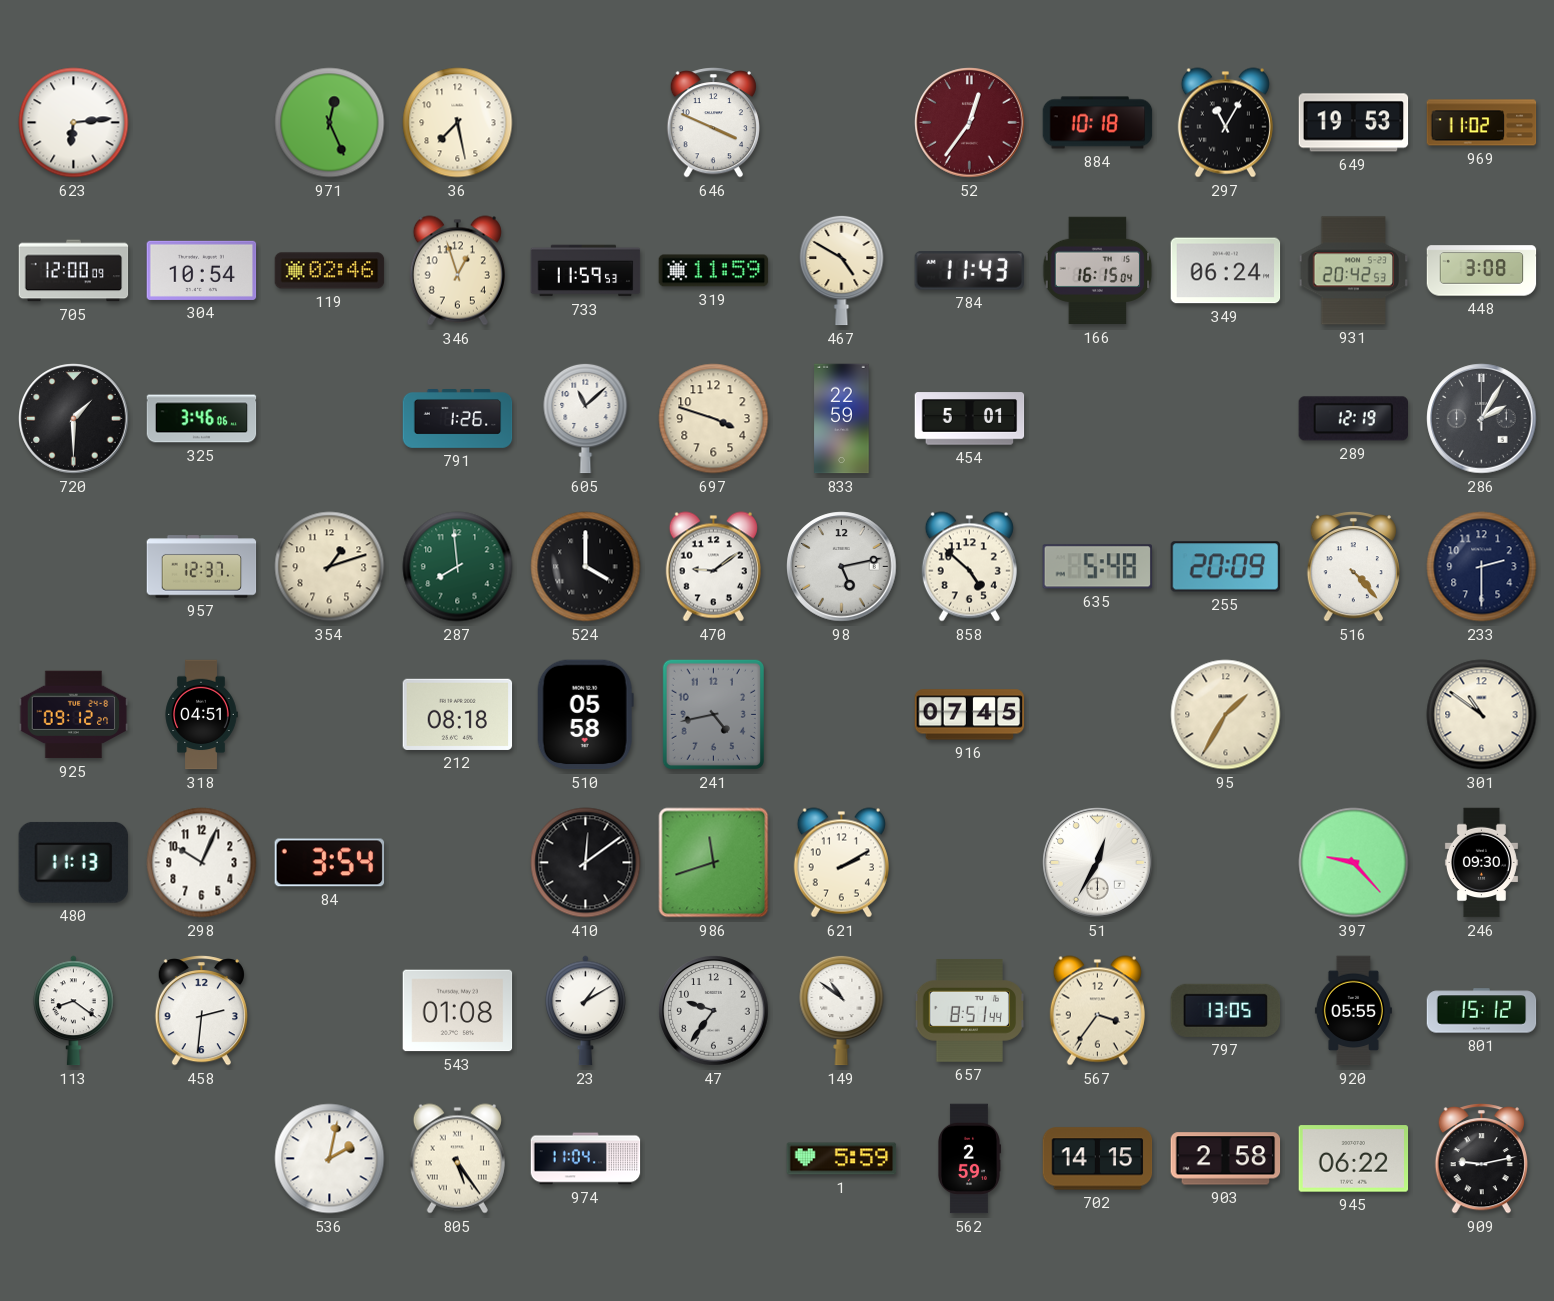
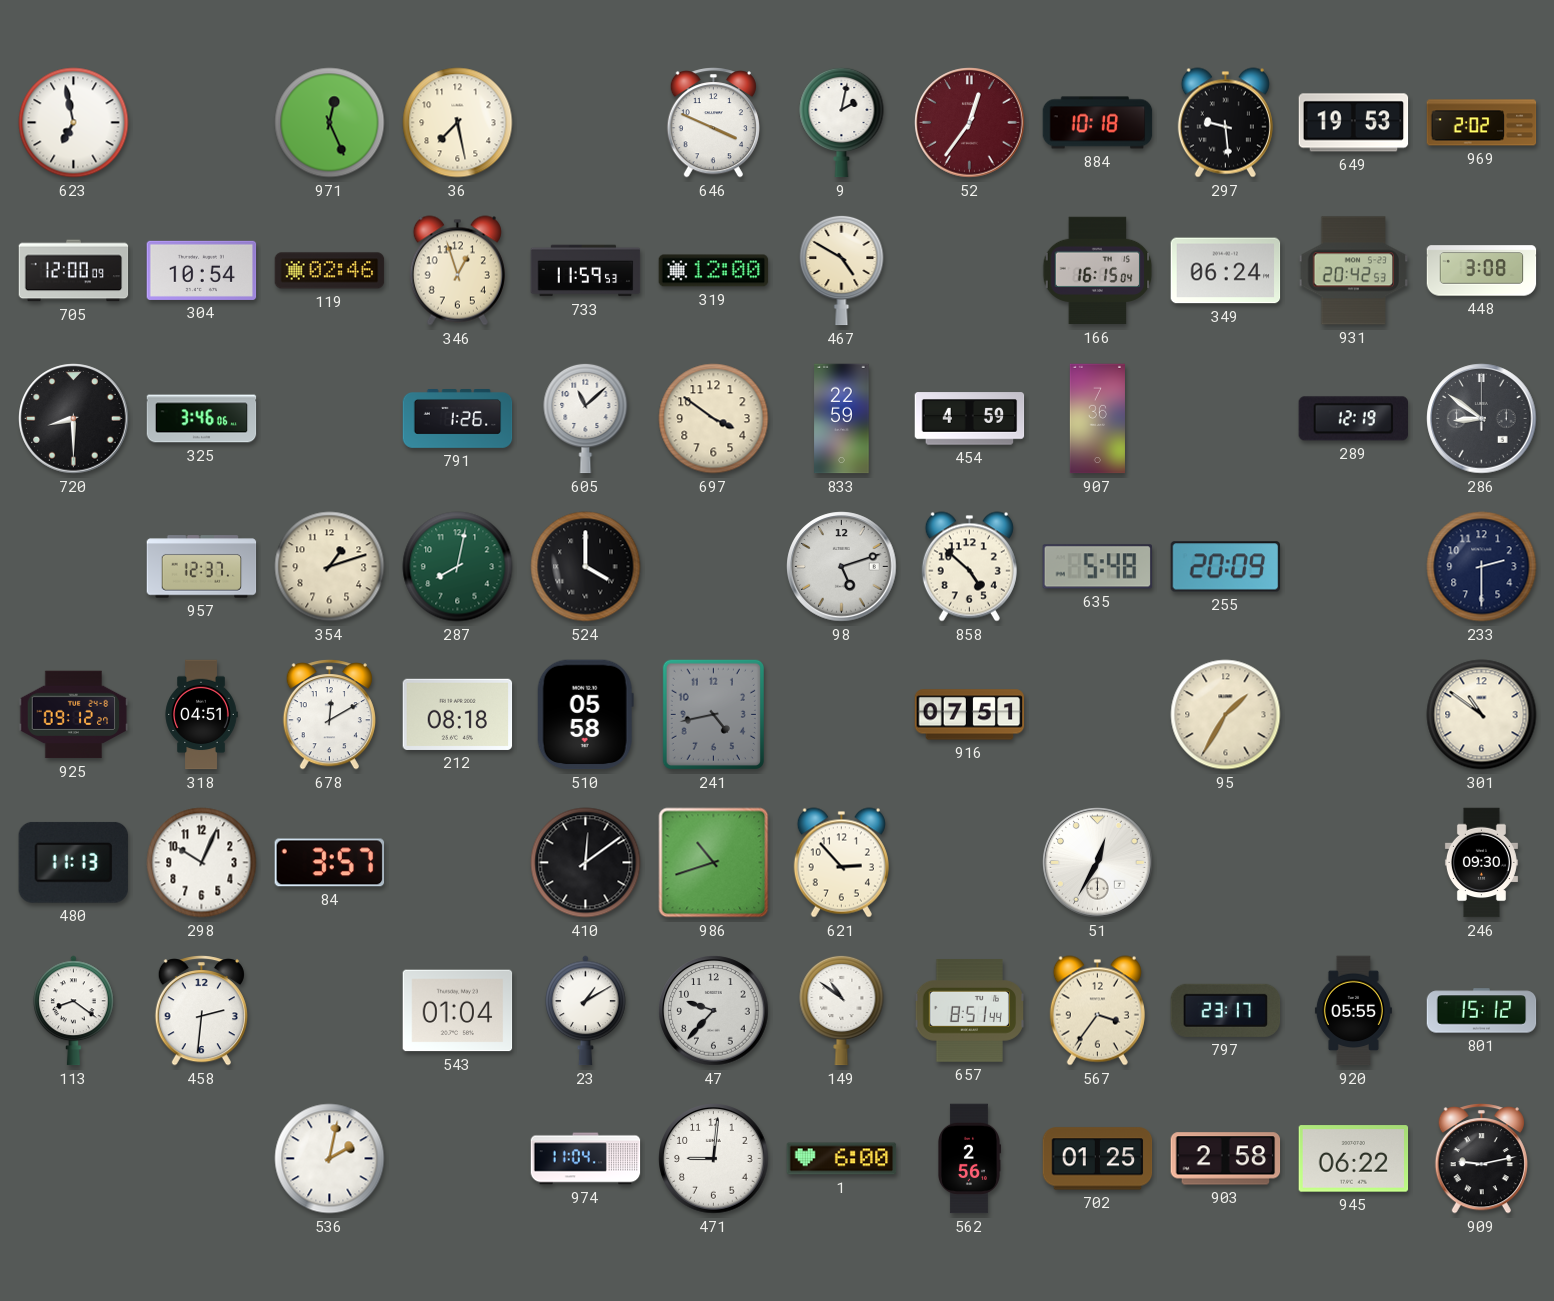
623: 6:14 -> 6:58
9: none -> 2:02
297: 11:05 -> 9:29
969: 11:02 -> 2:02
319: 11:59 -> 12:00
784: 11:43 -> none
720: 1:30 -> 8:30
697: 3:48 -> 3:51
454: 5:01 -> 4:59
907: none -> 7:36
286: 2:05 -> 8:51
287: 7:59 -> 8:02
470: 9:09 -> none
98: 5:13 -> 5:12
516: 4:23 -> none
678: none -> 12:10
916: 07:45 -> 07:51
84: 3:54 -> 3:57
986: 11:42 -> 10:42
621: 2:10 -> 2:53
397: 9:23 -> none
543: 01:08 -> 01:04
47: 9:36 -> 9:37
797: 13:05 -> 23:17
805: 5:24 -> none
471: none -> 9:01
1: 5:59 -> 6:00
562: 2:59 -> 2:56
702: 14:15 -> 01:25
